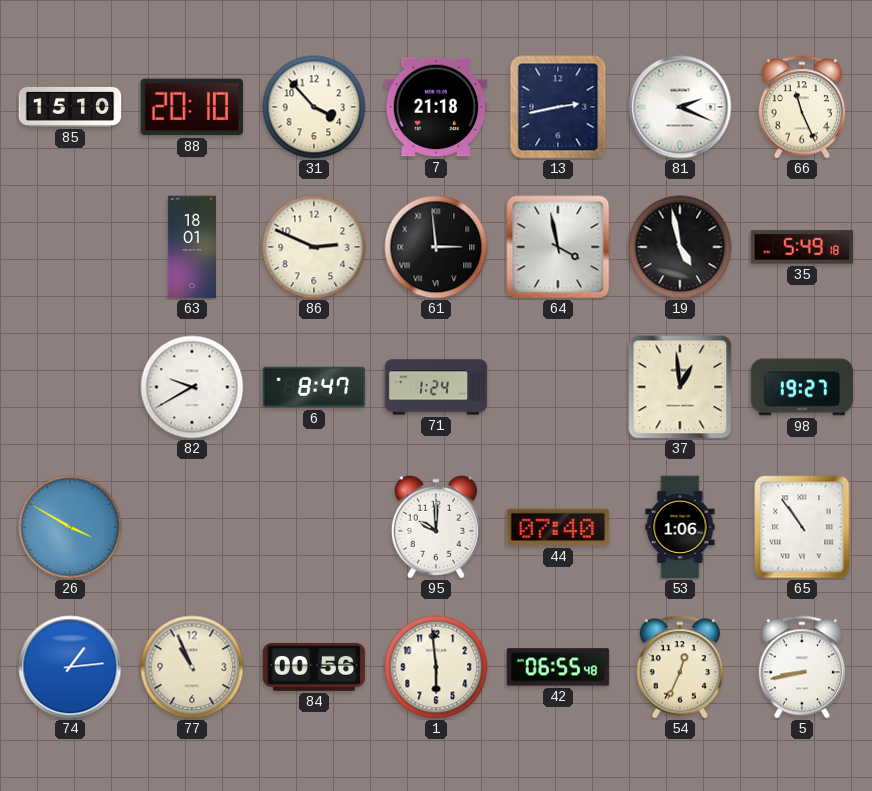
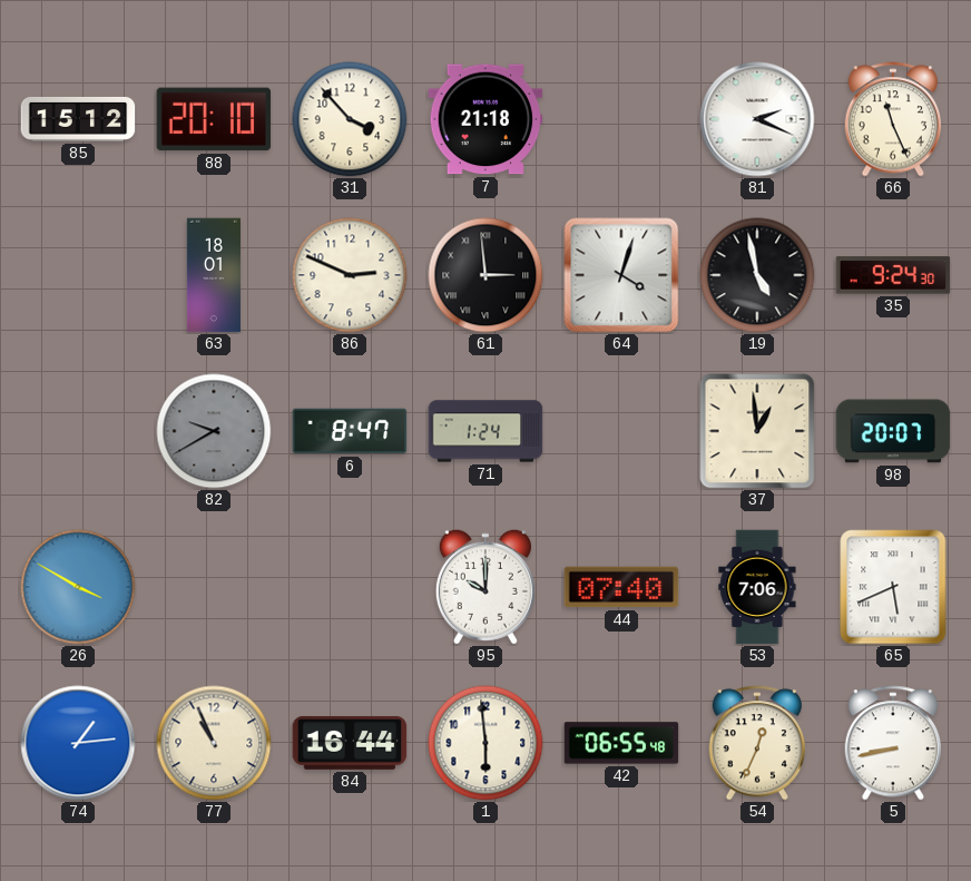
85: 15:10 -> 15:12
13: 2:43 -> none
64: 3:58 -> 4:03
35: 5:49 -> 9:24
82 dial: white -> grey
98: 19:27 -> 20:07
53: 1:06 -> 7:06
65: 10:54 -> 5:41
84: 00:56 -> 16:44
